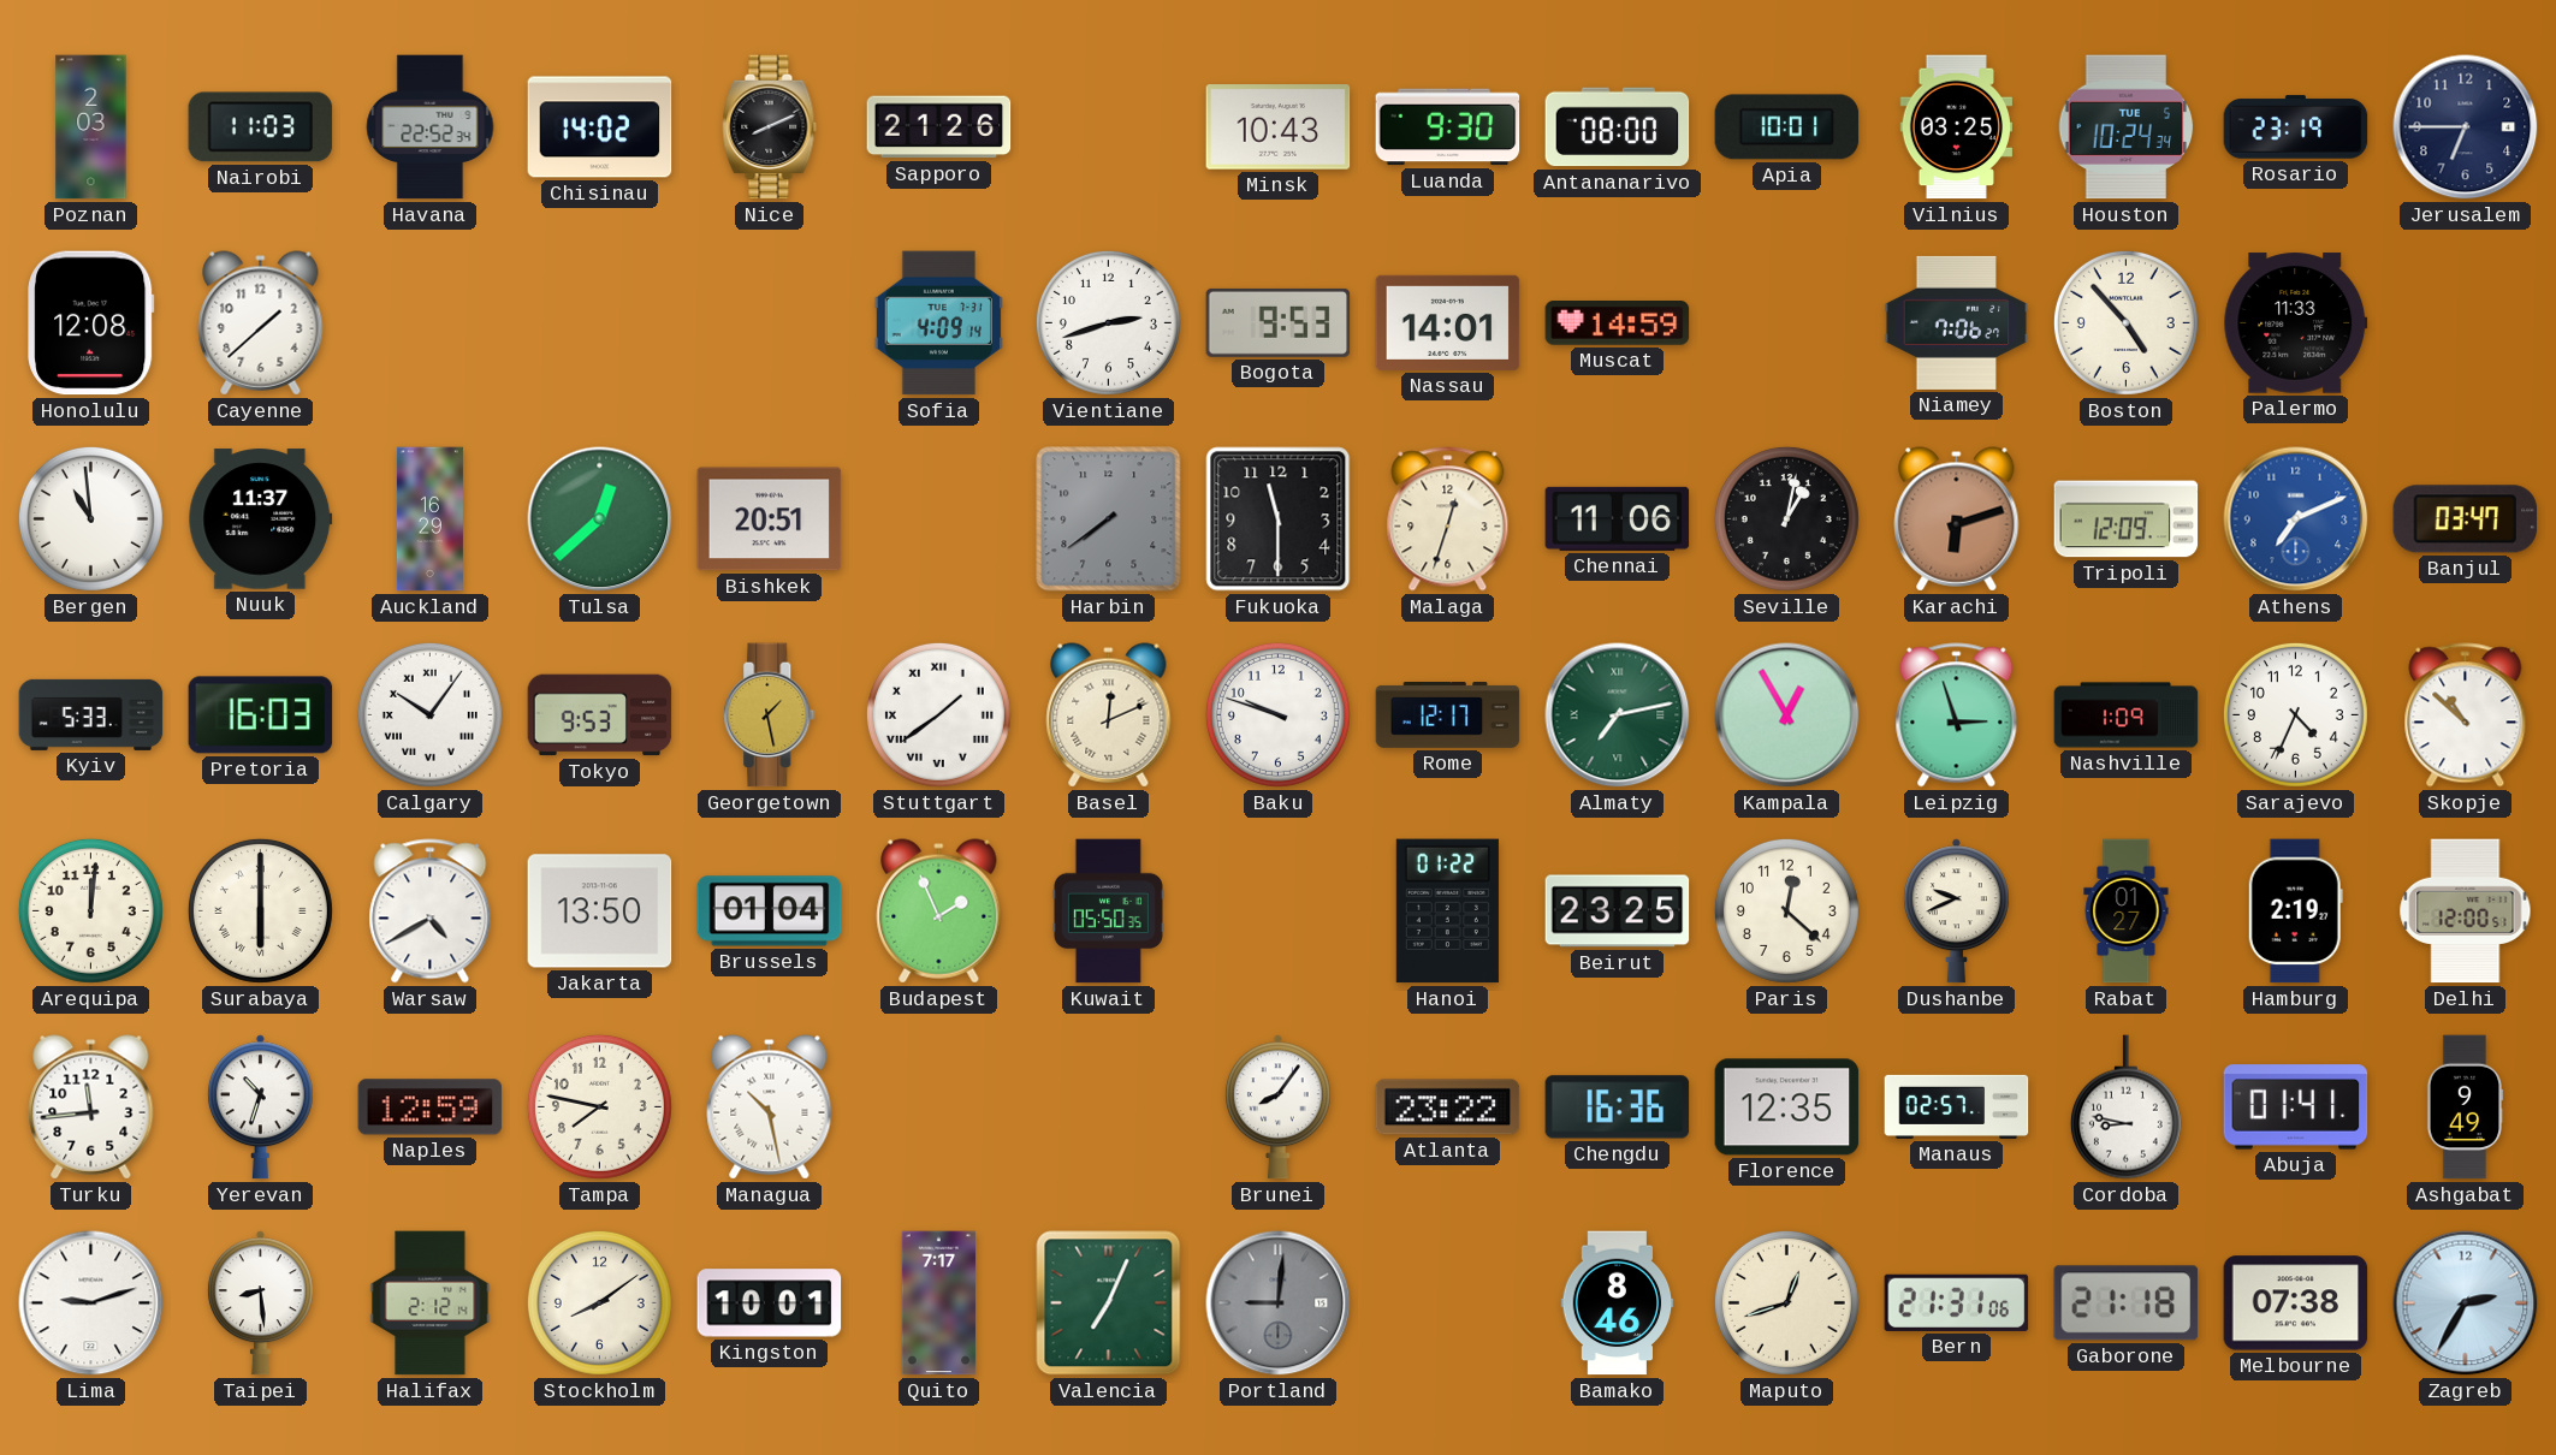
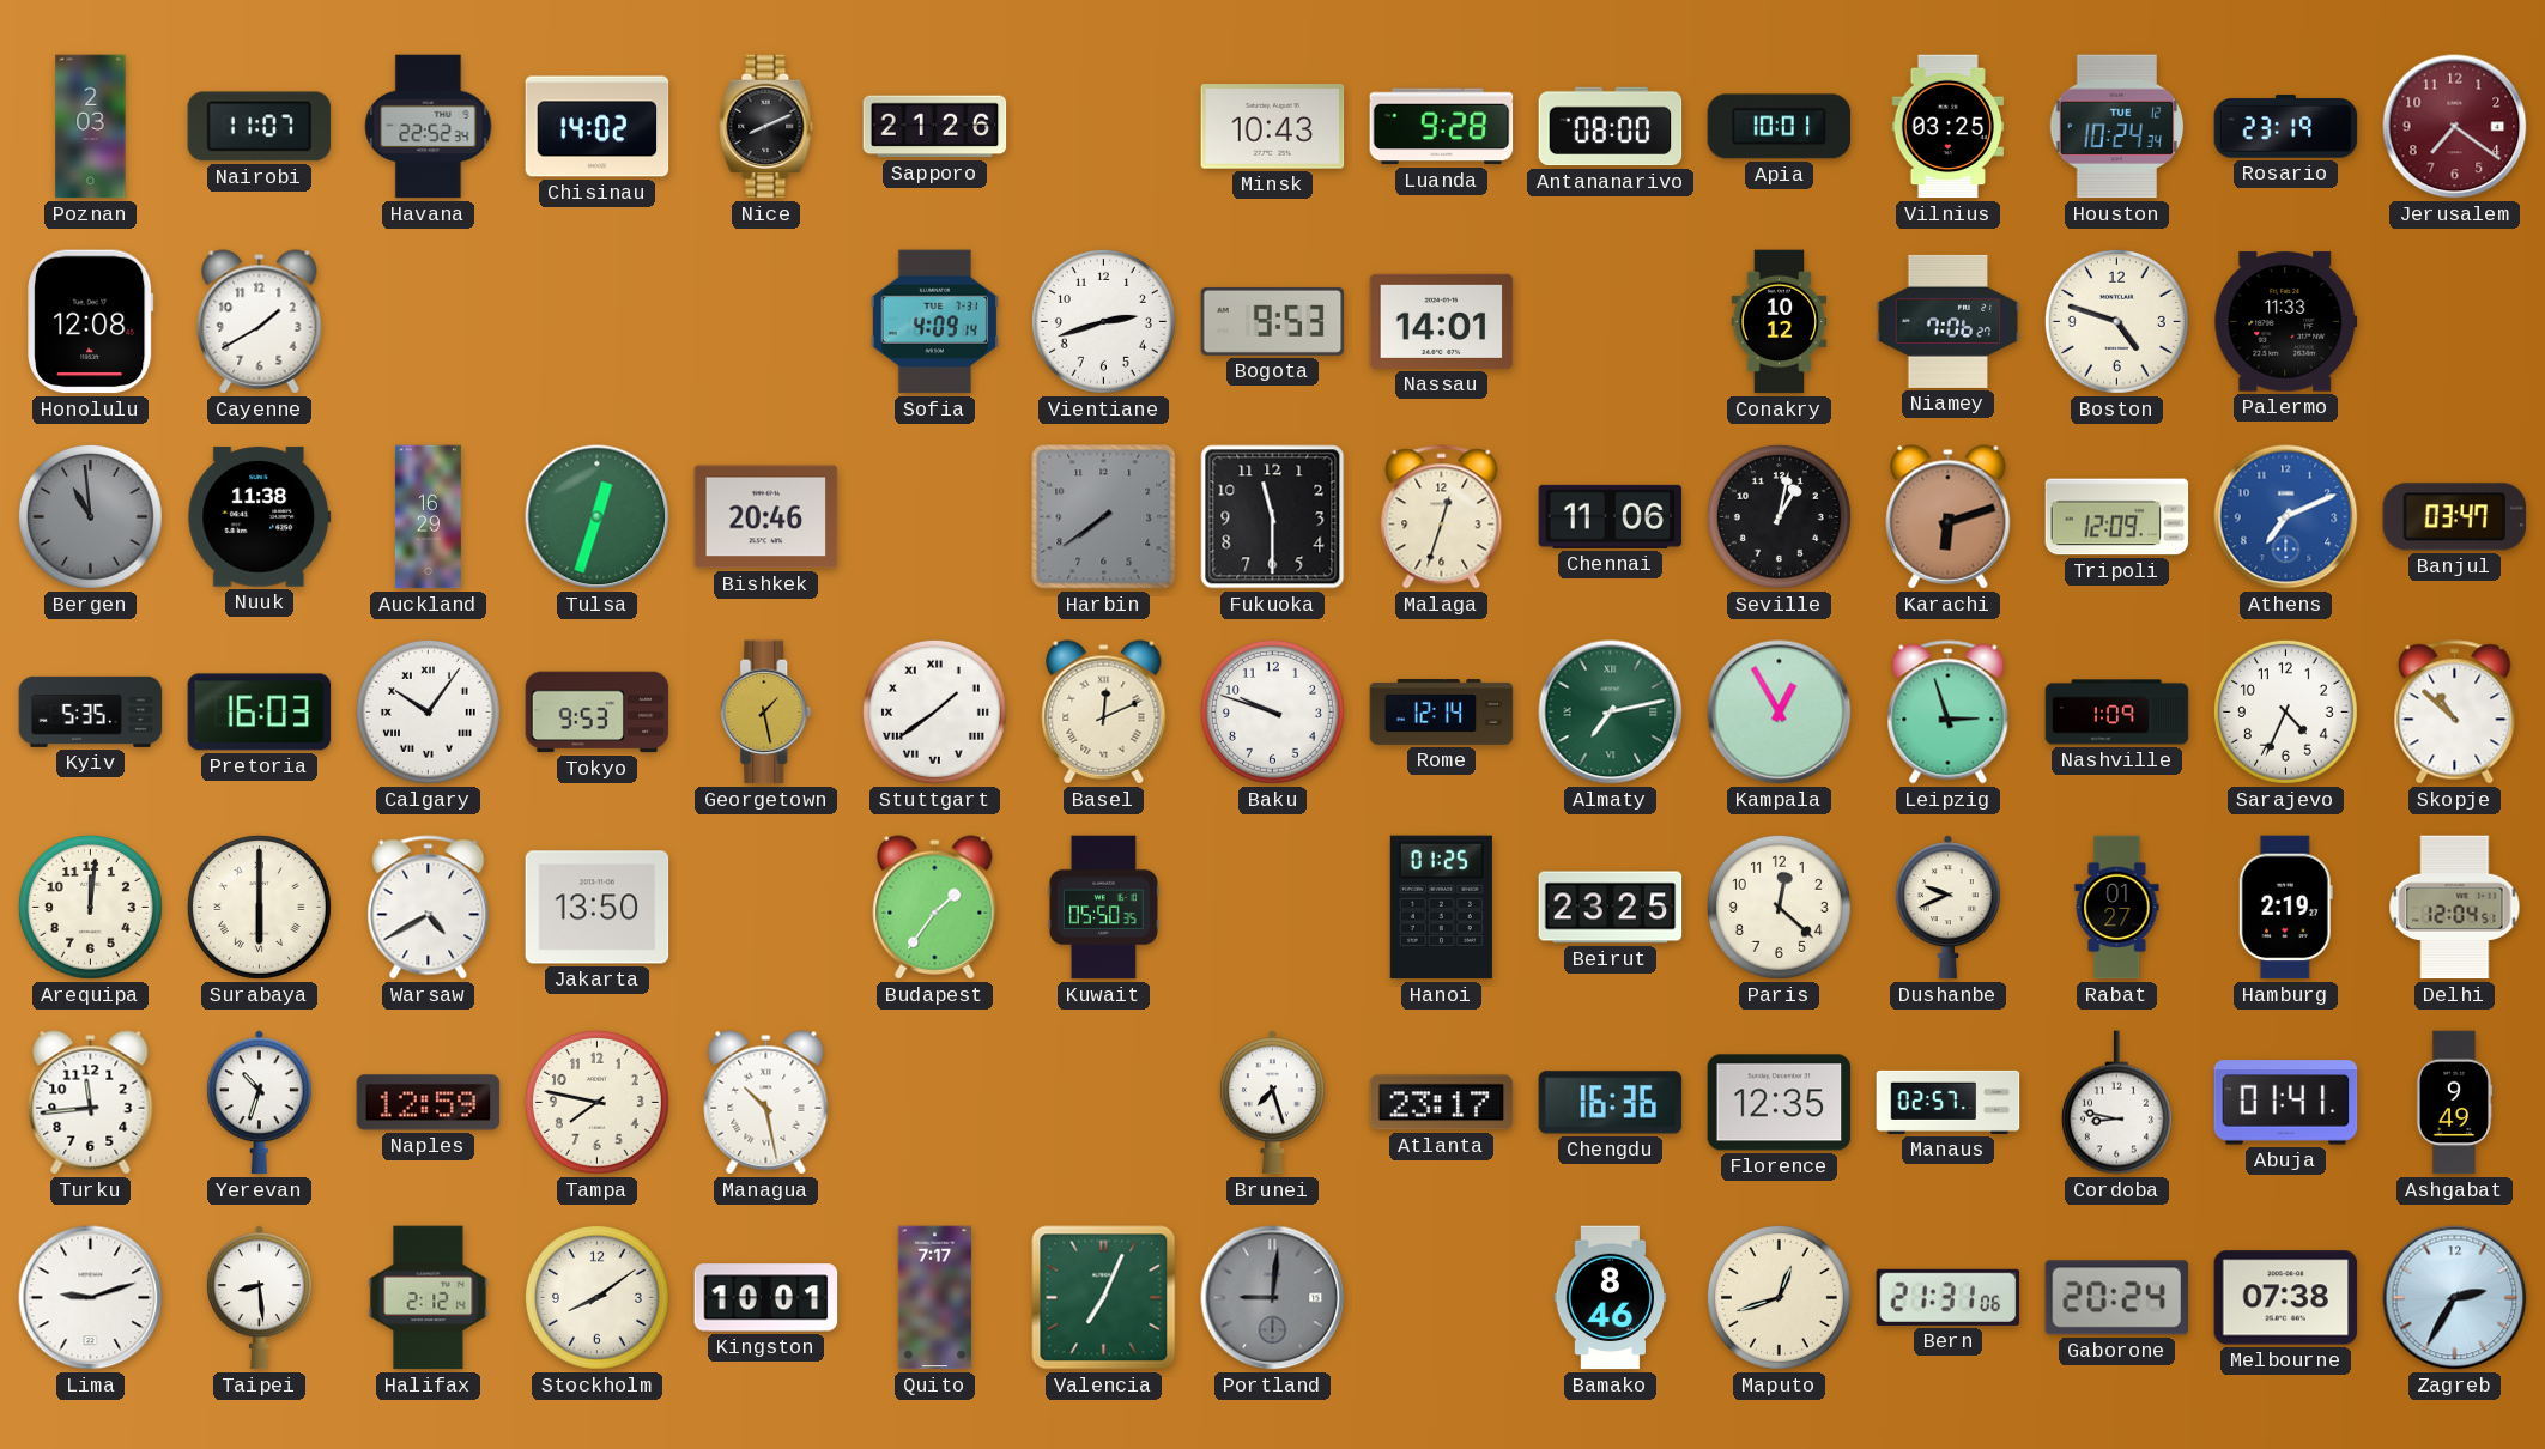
Nairobi: 11:03 -> 11:07
Luanda: 9:30 -> 9:28
Houston date: TUE 5 -> TUE 12
Jerusalem: 6:45 -> 7:21
Jerusalem dial: navy -> burgundy
Cayenne: 1:38 -> 1:40
Muscat: 14:59 -> none
Conakry: none -> 10:12
Boston: 4:53 -> 4:48
Bergen dial: white -> grey
Nuuk: 11:37 -> 11:38
Tulsa: 12:38 -> 12:33
Bishkek: 20:51 -> 20:46
Kyiv: 5:33 -> 5:35
Rome: 12:17 -> 12:14
Brussels: 01:04 -> none
Budapest: 1:56 -> 1:36
Hanoi: 01:22 -> 01:25
Delhi: 12:00 -> 12:04
Brunei: 8:06 -> 7:27
Atlanta: 23:22 -> 23:17
Gaborone: 21:18 -> 20:24
